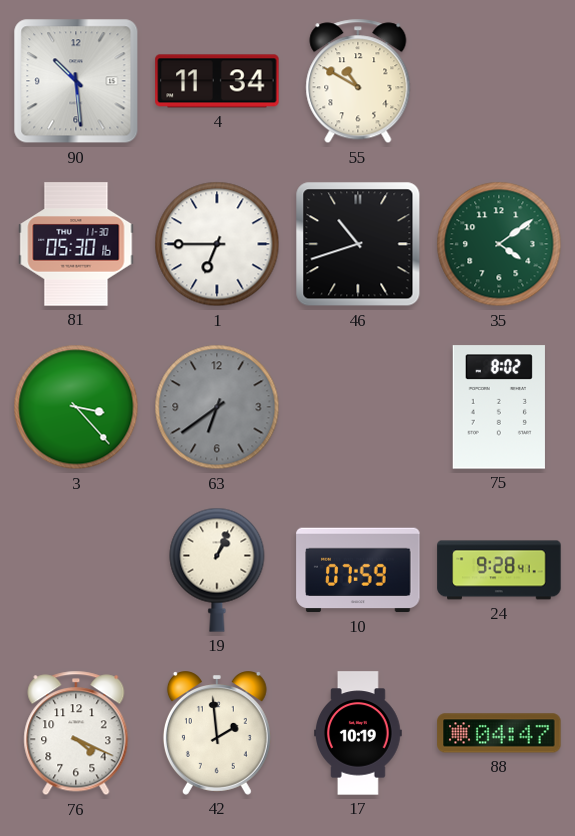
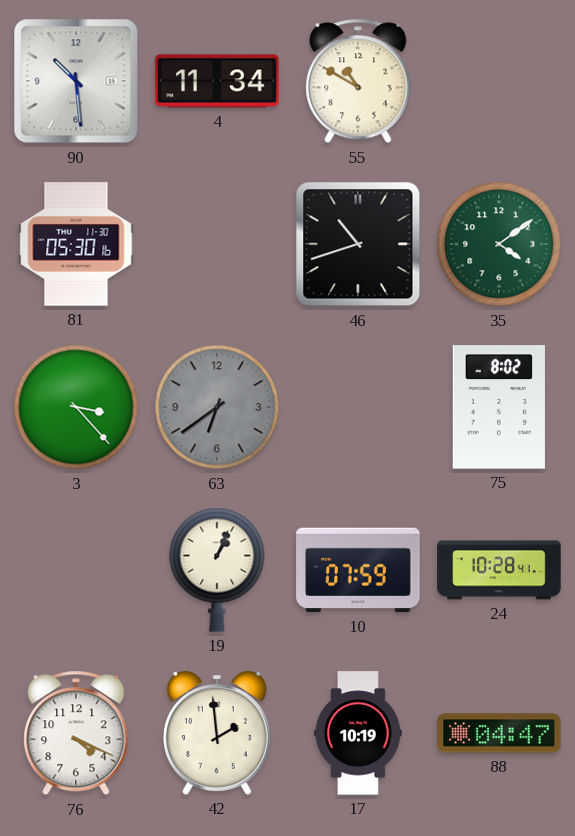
1: 6:45 -> none
24: 9:28 -> 10:28
